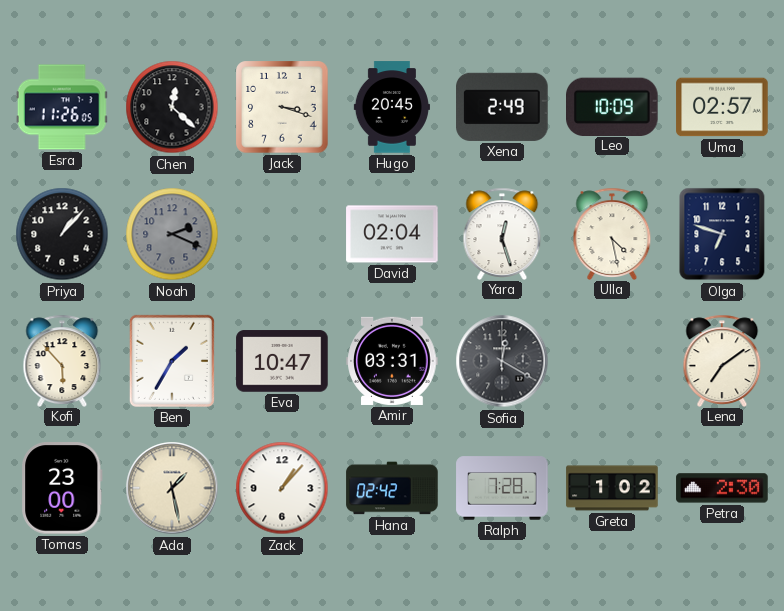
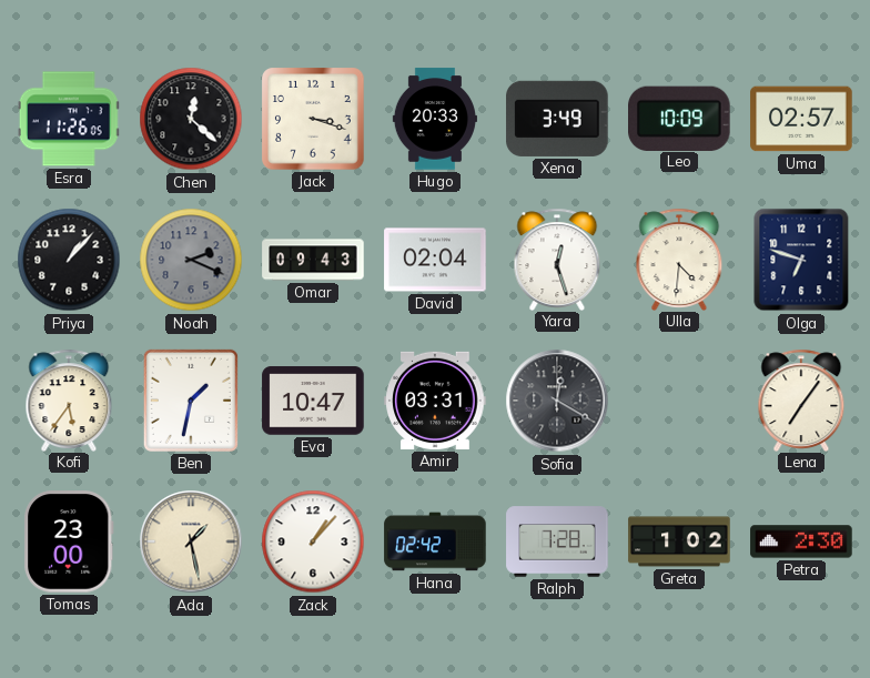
Hugo: 20:45 -> 20:33
Xena: 2:49 -> 3:49
Omar: none -> 09:43
Ulla: 4:28 -> 4:31
Kofi: 5:53 -> 5:36
Ben: 1:35 -> 1:32
Lena: 7:09 -> 7:06
